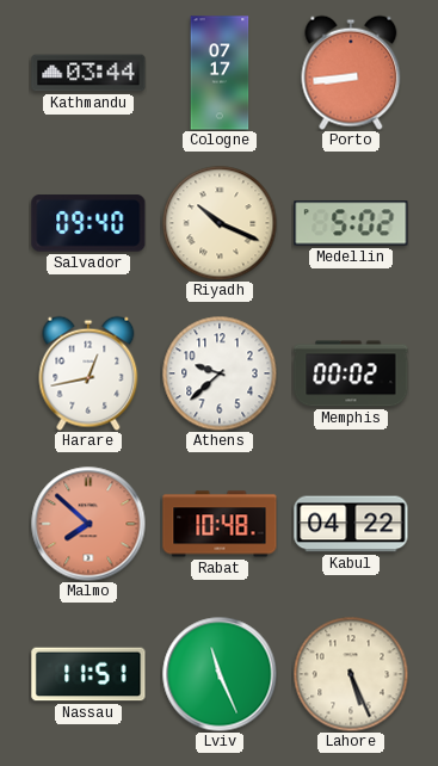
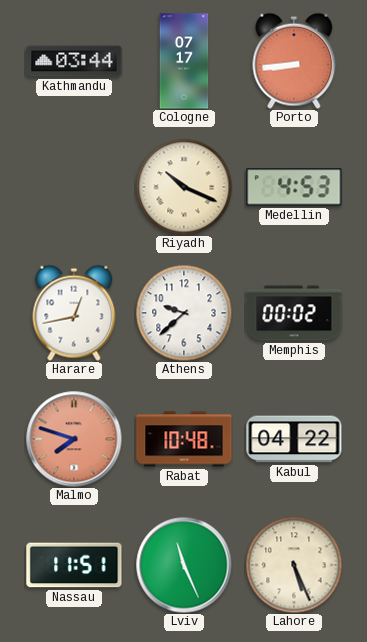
Salvador: 09:40 -> none
Medellin: 5:02 -> 4:53
Malmo: 7:52 -> 7:48
